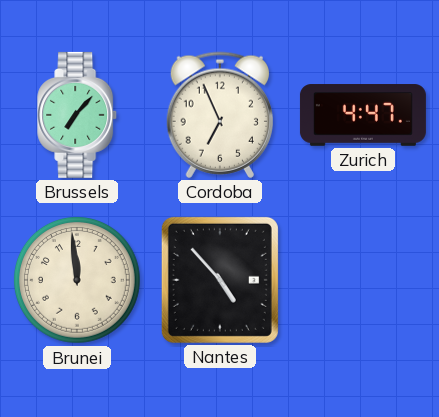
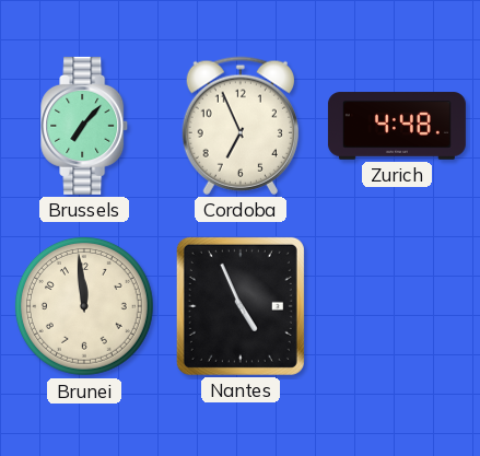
Zurich: 4:47 -> 4:48
Nantes: 4:53 -> 4:56
